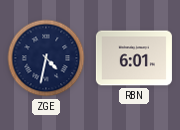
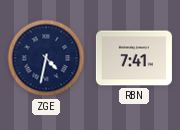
RBN: 6:01 -> 7:41
